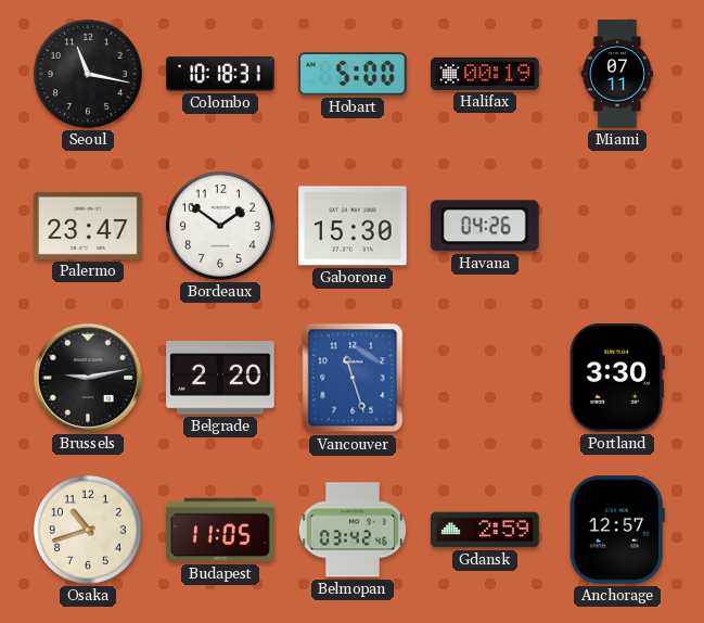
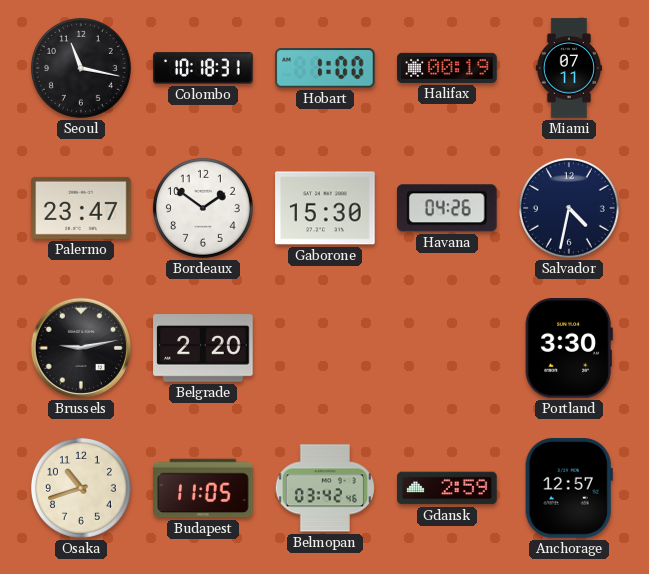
Hobart: 5:00 -> 1:00
Salvador: none -> 4:32
Vancouver: 11:27 -> none
